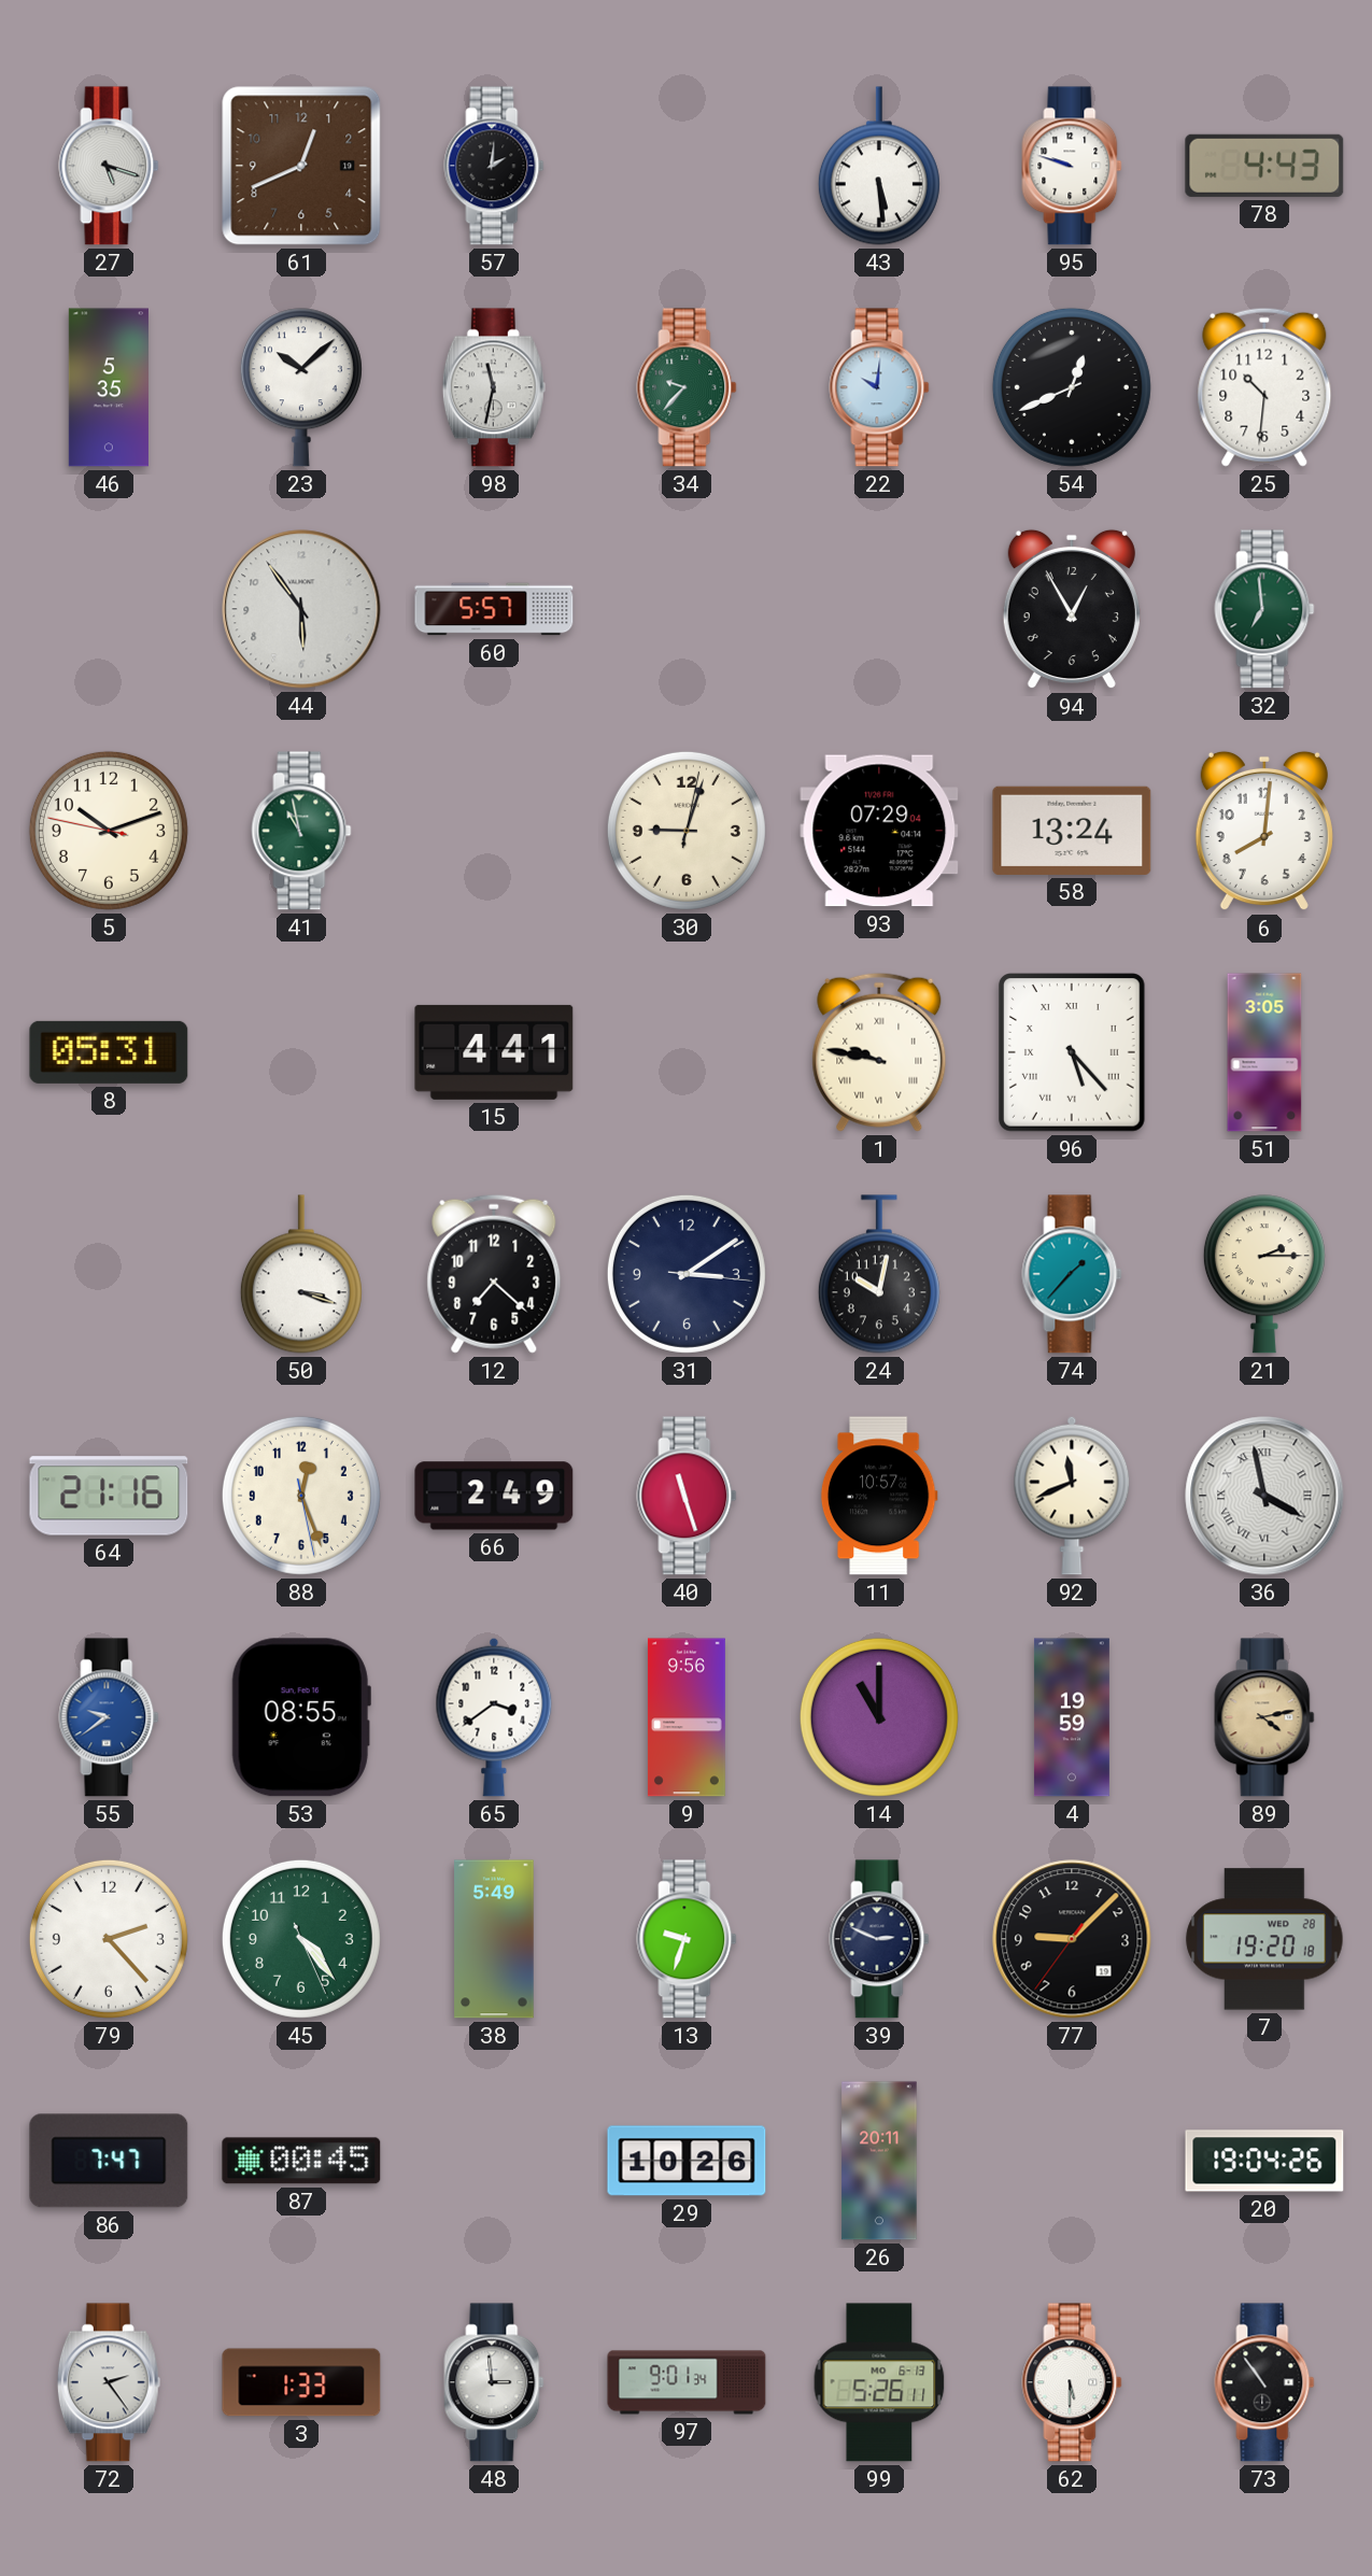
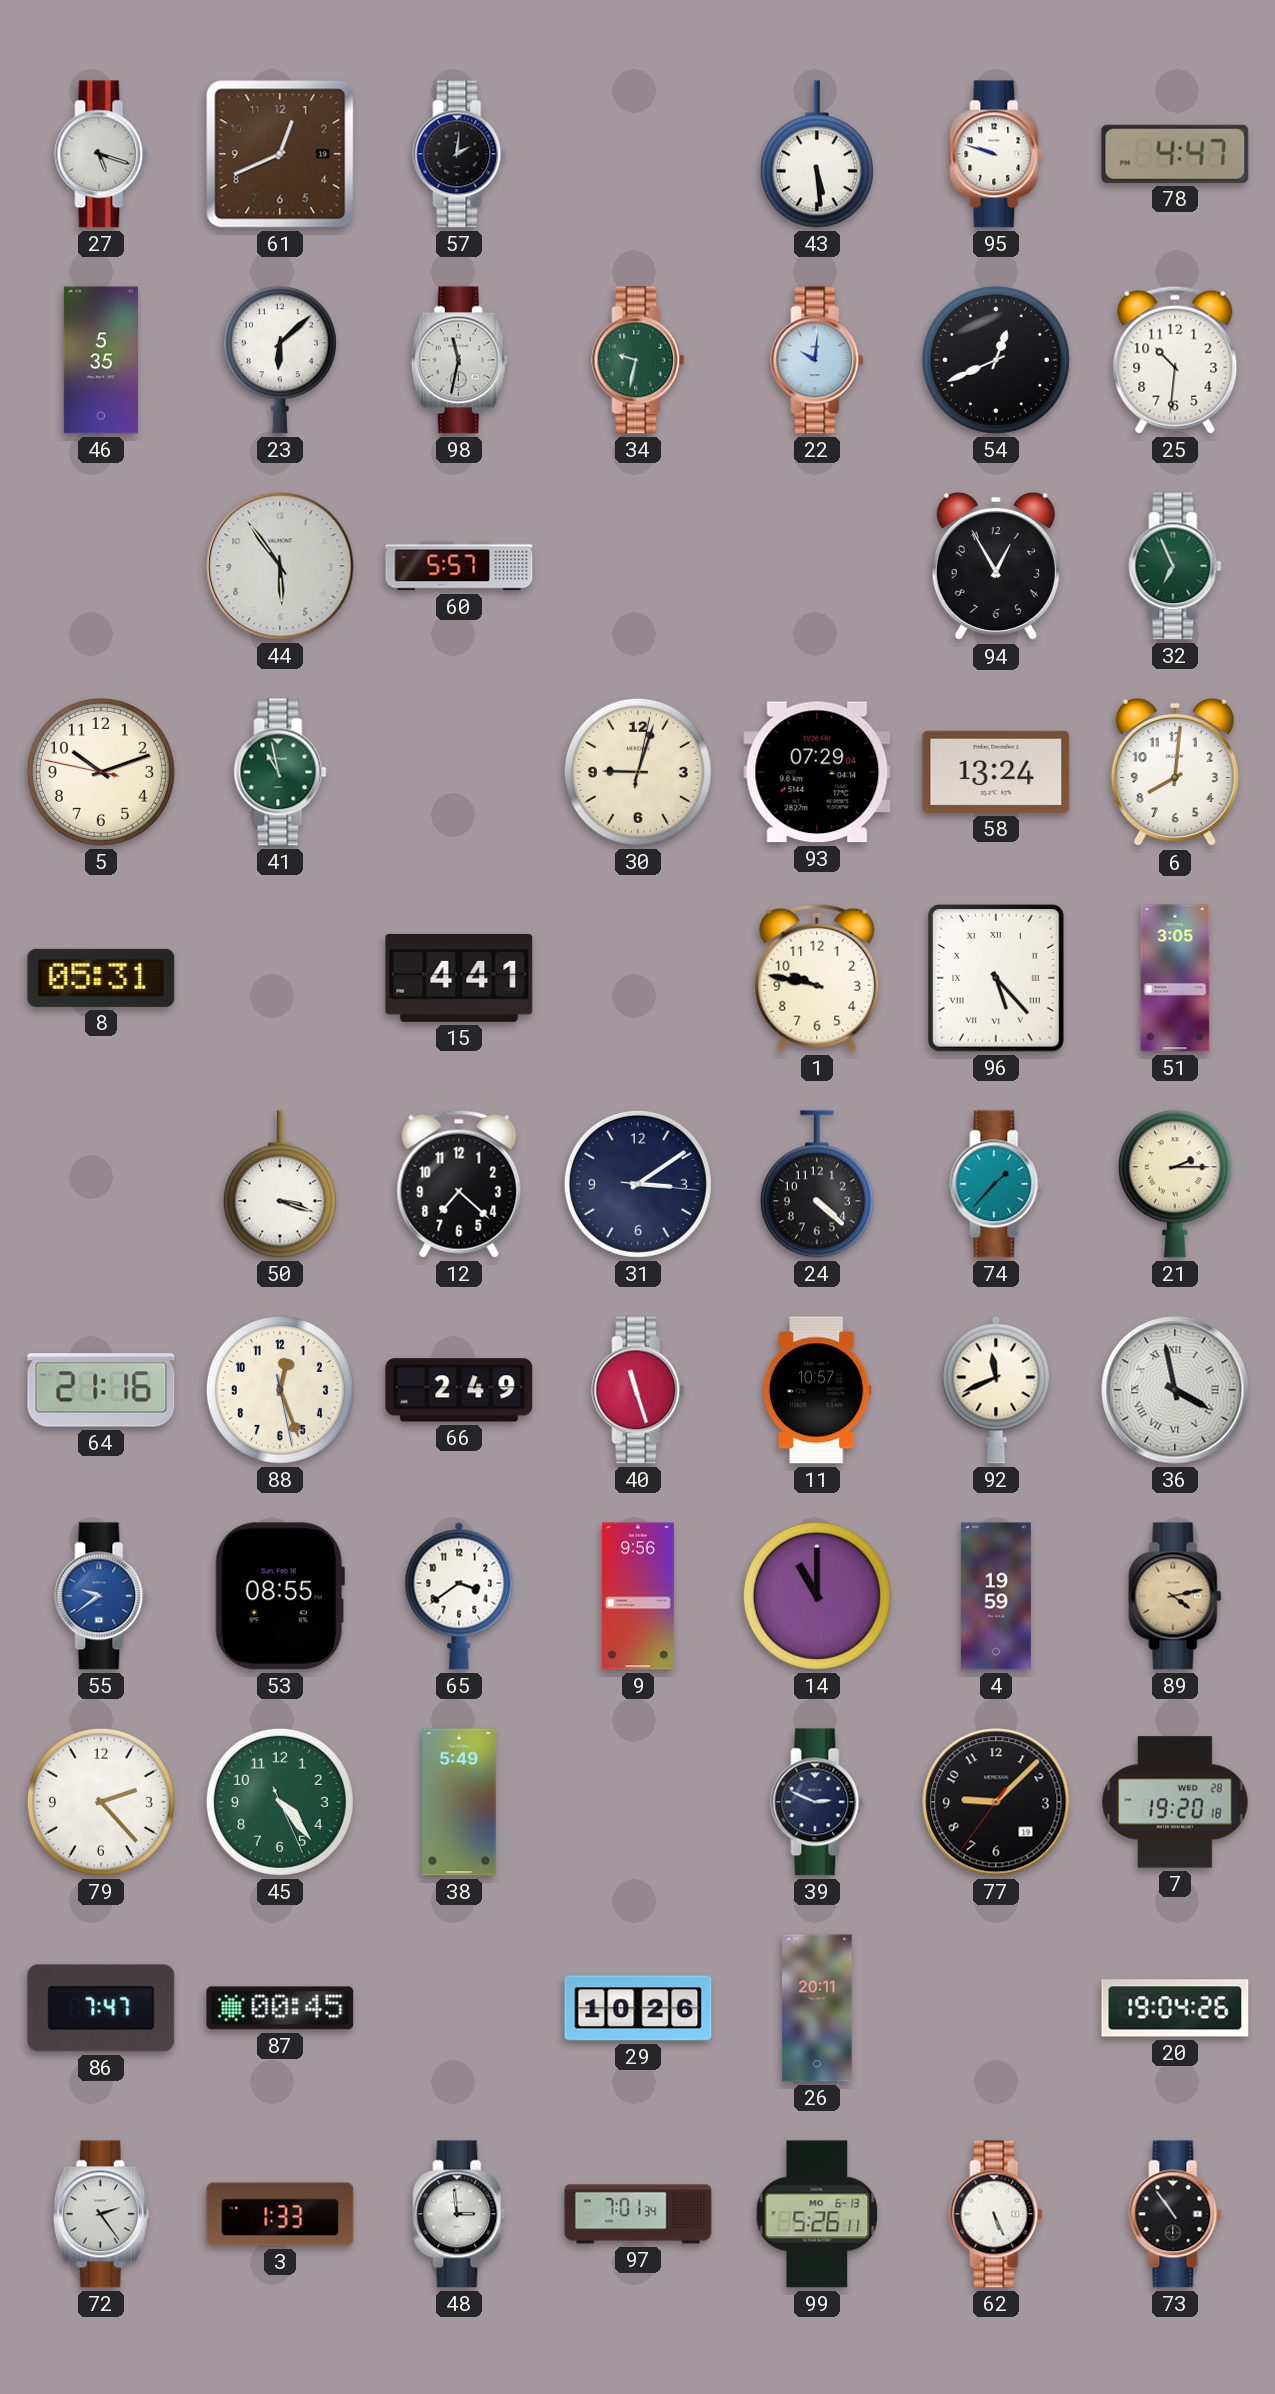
78: 4:43 -> 4:47
23: 10:08 -> 6:08
34: 9:37 -> 9:32
32: 6:59 -> 6:56
1 numerals: Roman -> Arabic
24: 10:02 -> 4:22
13: 9:33 -> none
97: 9:01 -> 7:01
62: 5:30 -> 5:26
